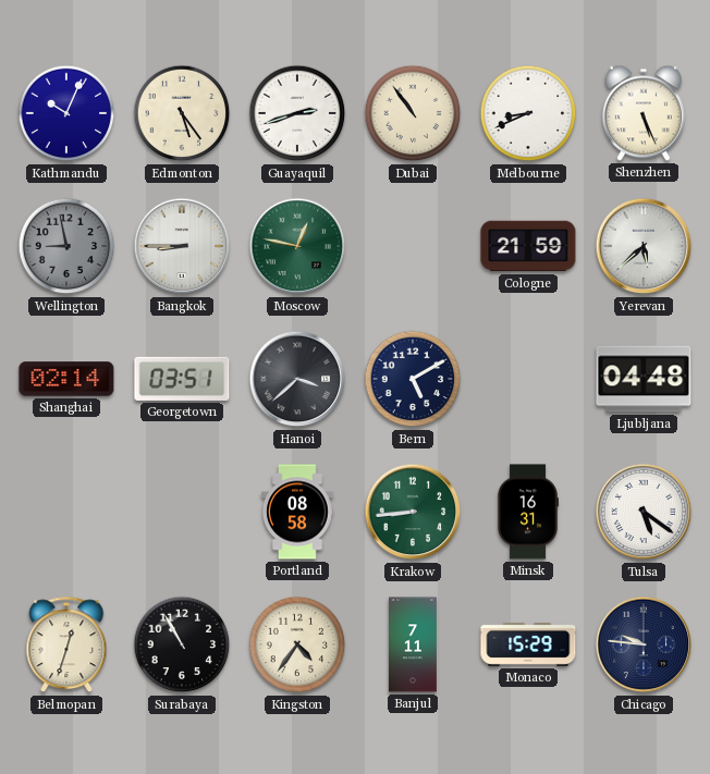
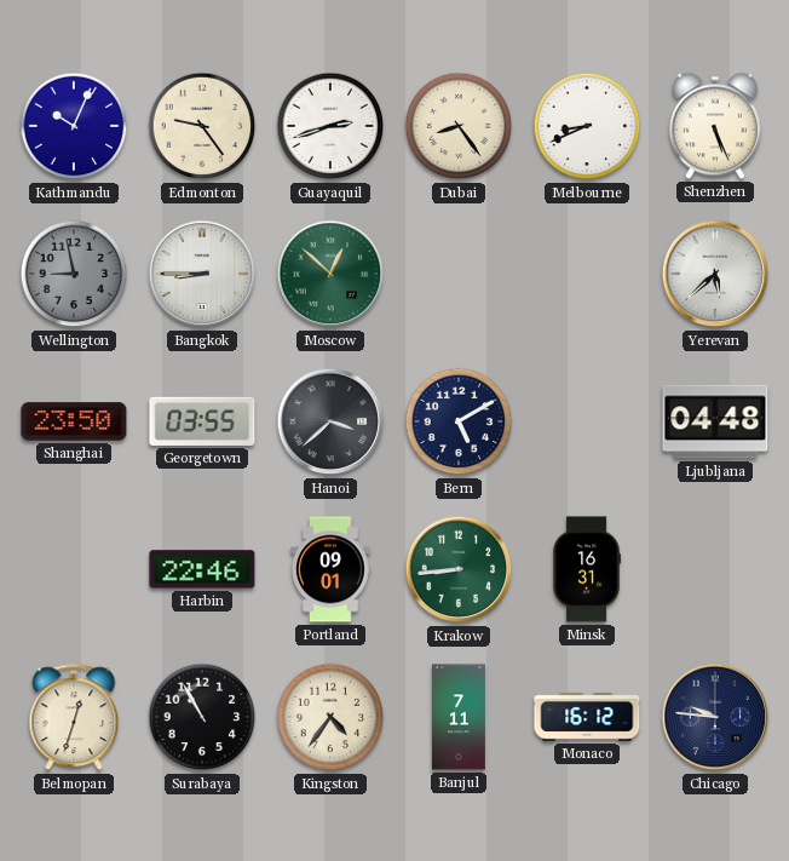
Edmonton: 5:24 -> 9:24
Dubai: 10:54 -> 8:24
Moscow: 12:47 -> 12:52
Cologne: 21:59 -> none
Shanghai: 02:14 -> 23:50
Georgetown: 03:51 -> 03:55
Harbin: none -> 22:46
Portland: 08:58 -> 09:01
Tulsa: 5:21 -> none
Monaco: 15:29 -> 16:12
